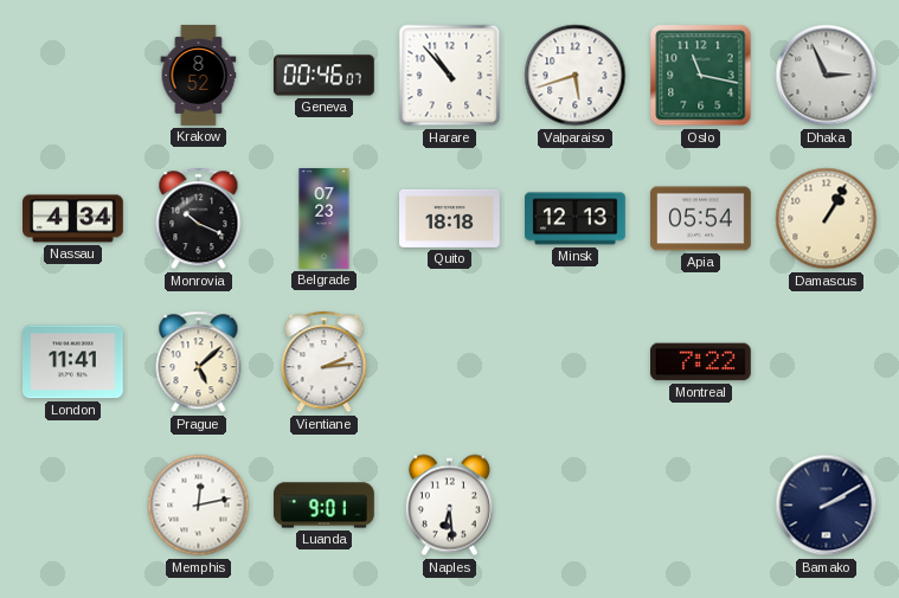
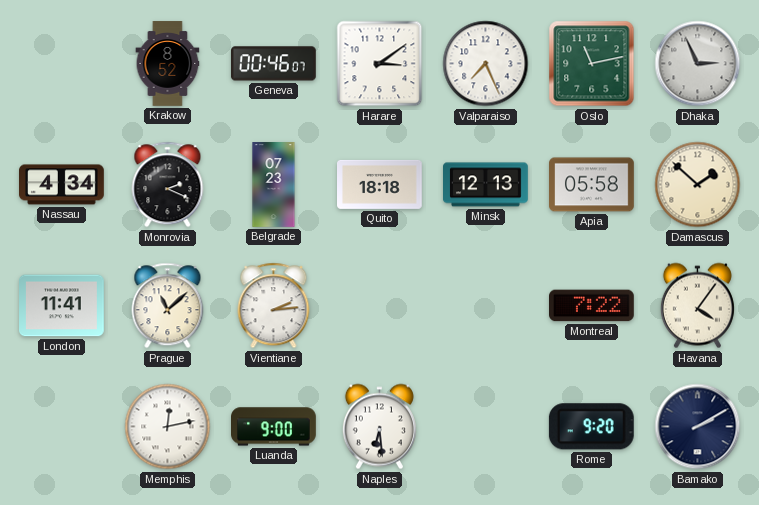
Harare: 10:53 -> 3:09
Valparaiso: 5:42 -> 7:26
Oslo: 11:17 -> 11:13
Monrovia: 10:19 -> 2:19
Apia: 05:54 -> 05:58
Damascus: 1:05 -> 1:52
Prague: 5:08 -> 11:08
Havana: none -> 4:06
Luanda: 9:01 -> 9:00
Rome: none -> 9:20
